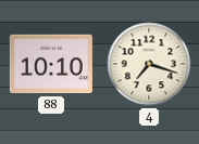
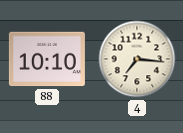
4: 7:18 -> 7:16
